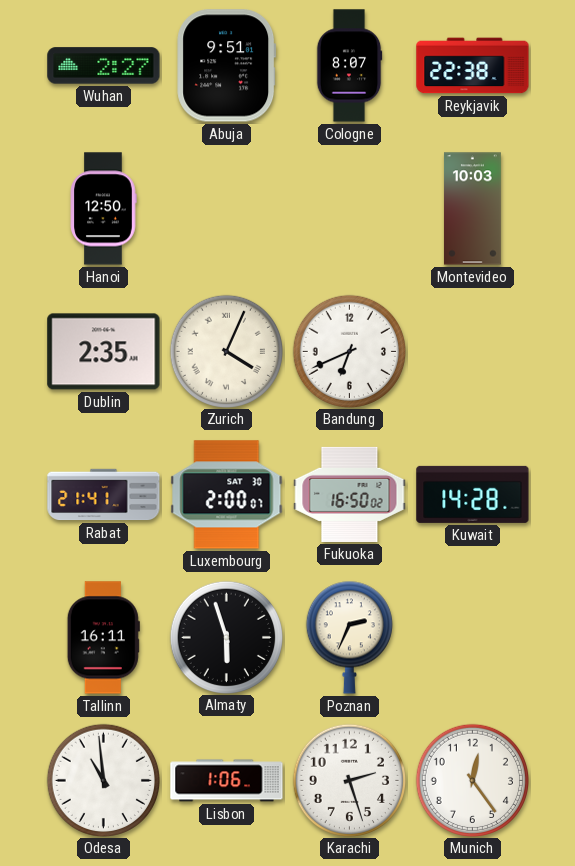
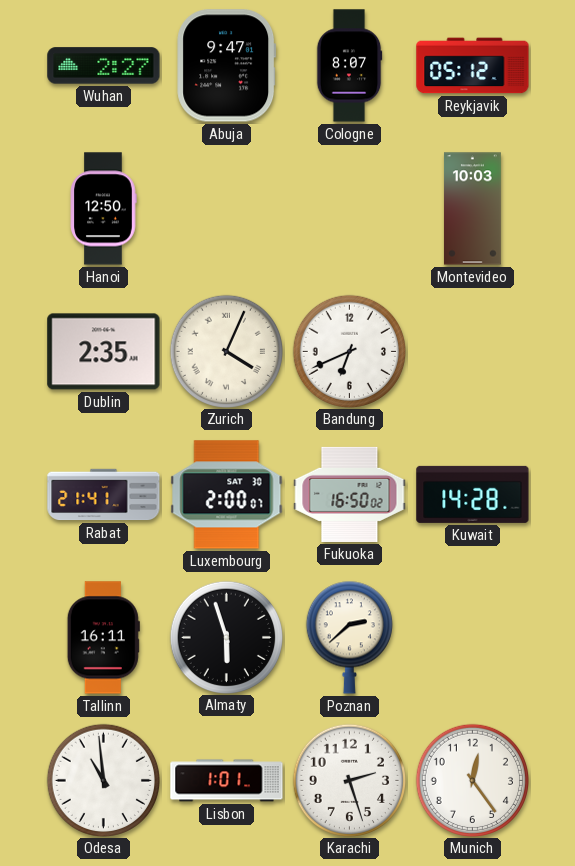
Abuja: 9:51 -> 9:47
Reykjavik: 22:38 -> 05:12
Poznan: 2:34 -> 2:38
Lisbon: 1:06 -> 1:01
